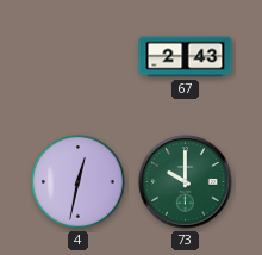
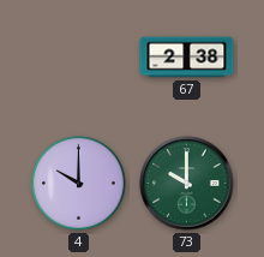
67: 2:43 -> 2:38
4: 12:32 -> 10:00
